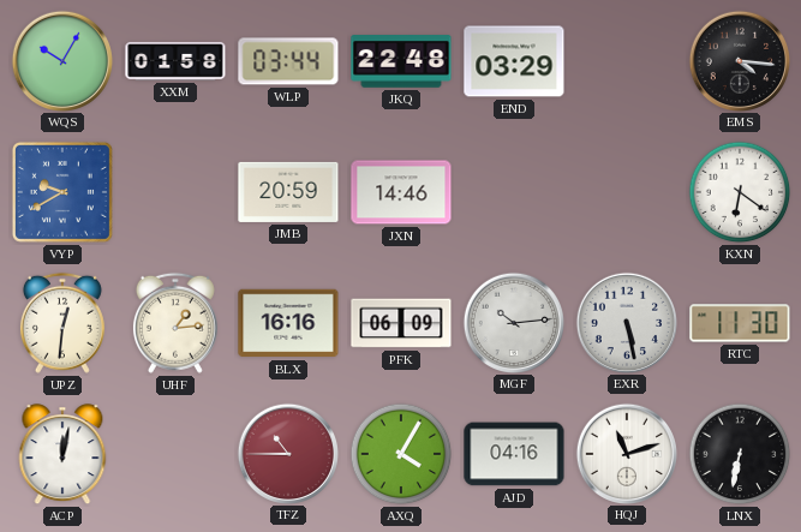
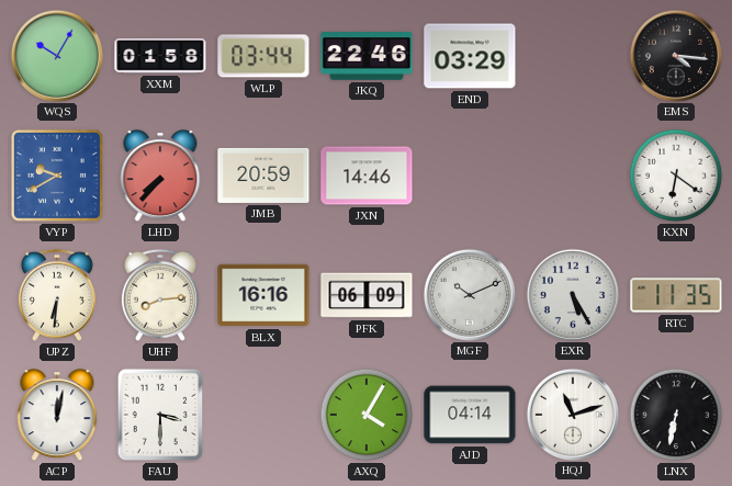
JKQ: 22:48 -> 22:46
LHD: none -> 7:37
UPZ: 12:31 -> 6:31
UHF: 1:14 -> 8:14
MGF: 10:14 -> 10:11
EXR: 5:28 -> 5:25
RTC: 11:30 -> 11:35
FAU: none -> 3:30
TFZ: 10:45 -> none
AJD: 04:16 -> 04:14
